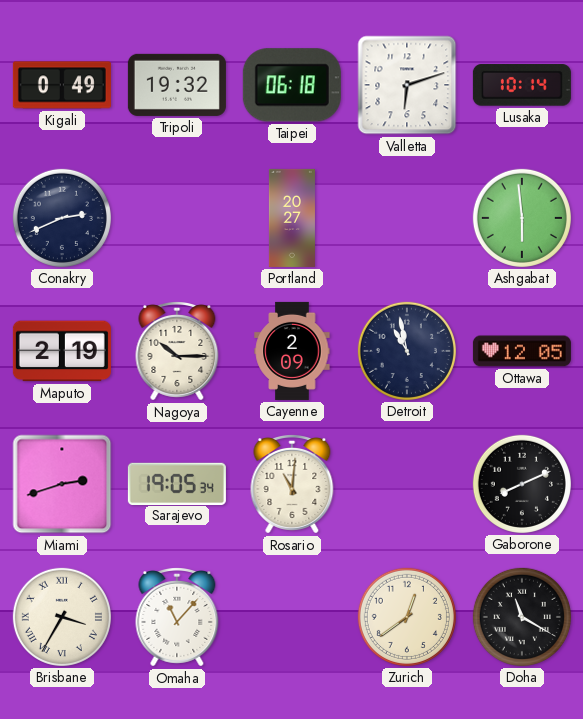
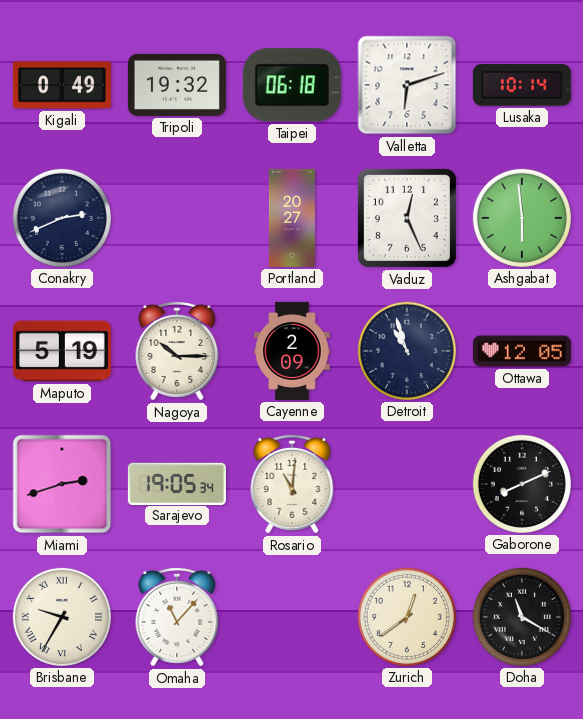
Vaduz: none -> 12:26
Maputo: 2:19 -> 5:19
Detroit: 10:58 -> 10:57
Brisbane: 3:35 -> 9:35
